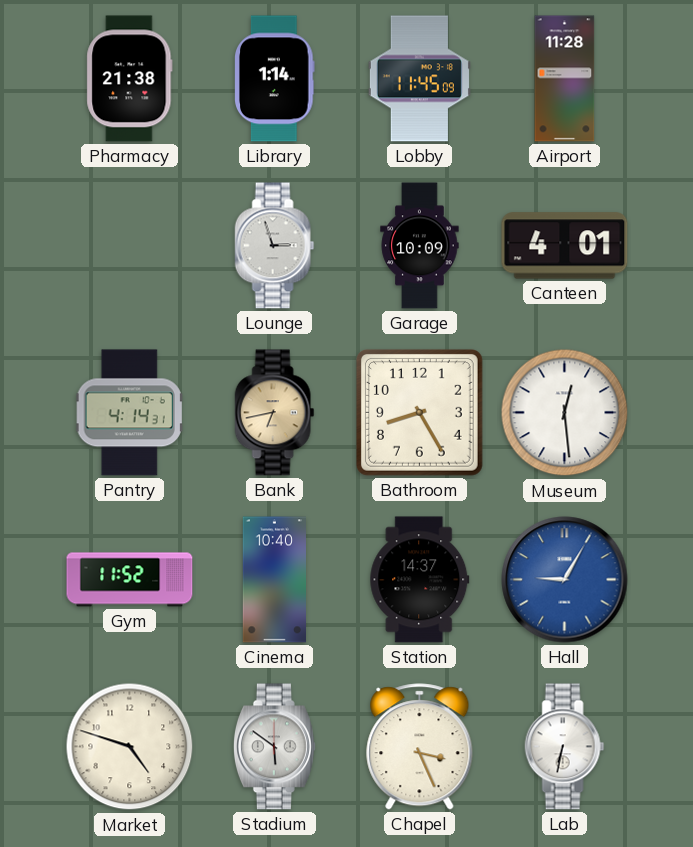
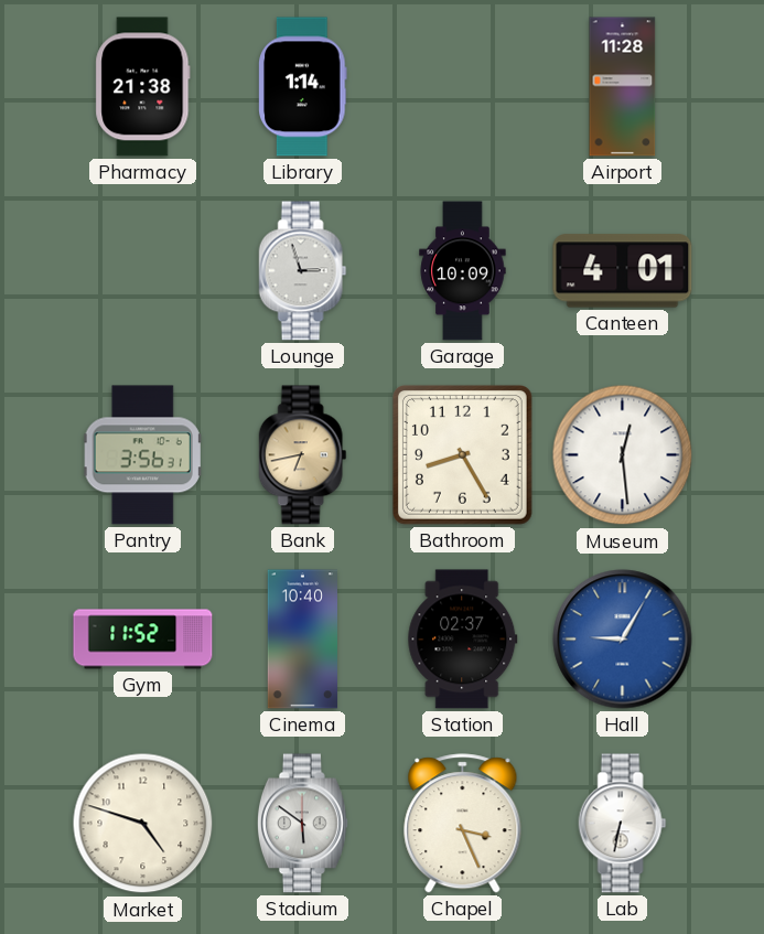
Lobby: 11:45 -> none
Pantry: 4:14 -> 3:56
Station: 14:37 -> 02:37
